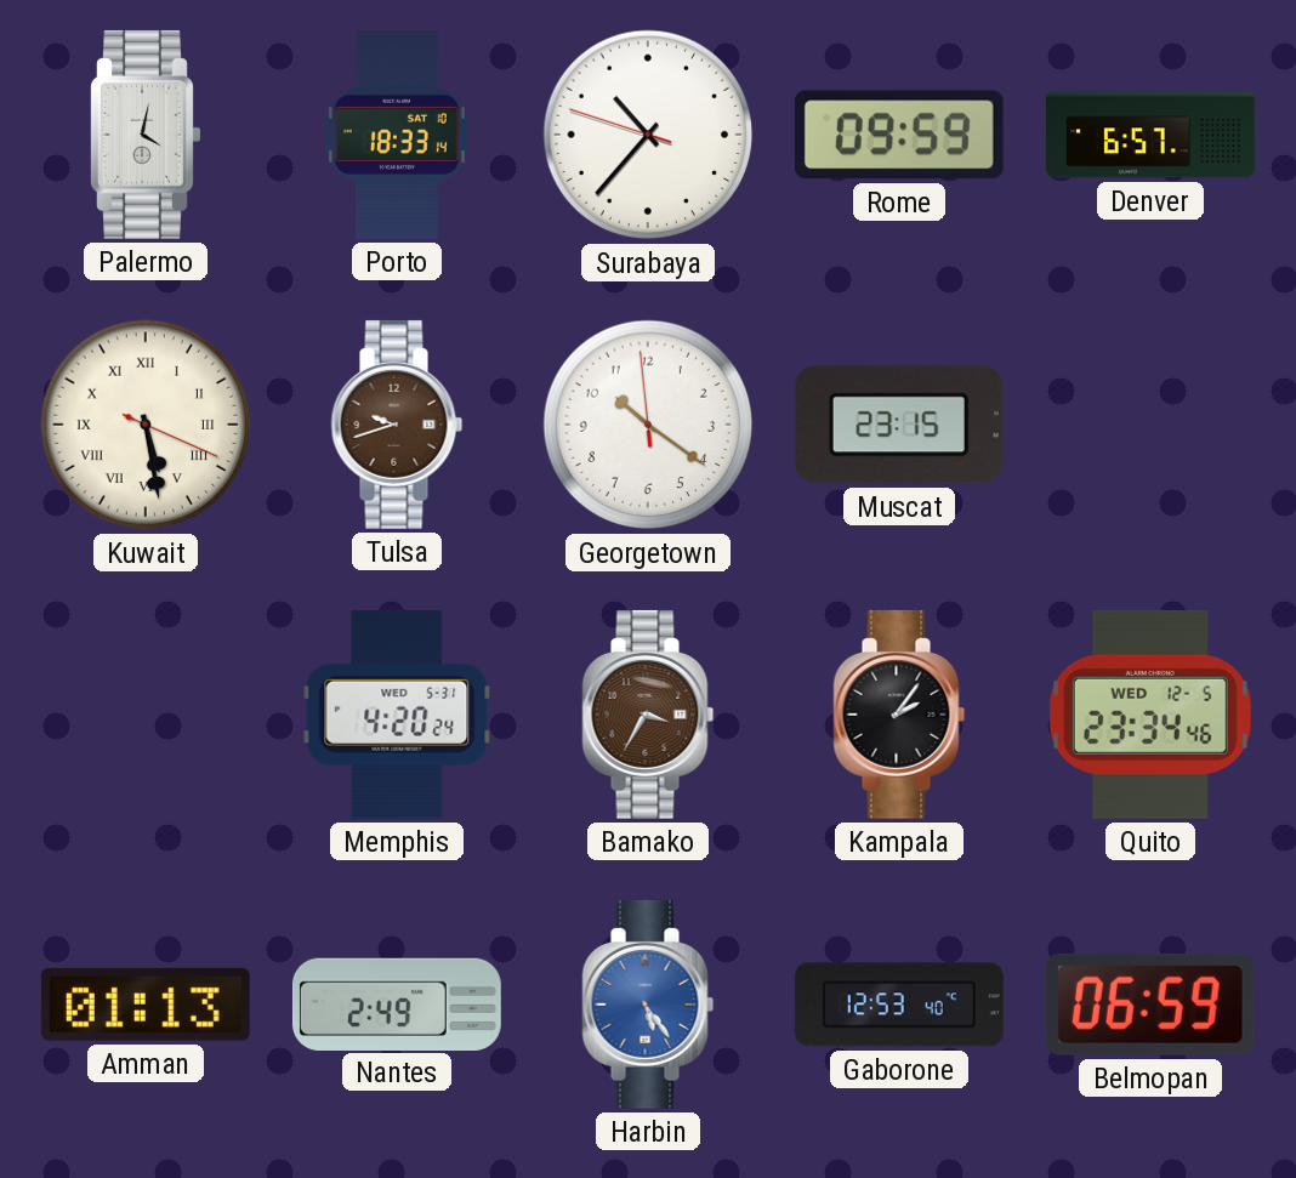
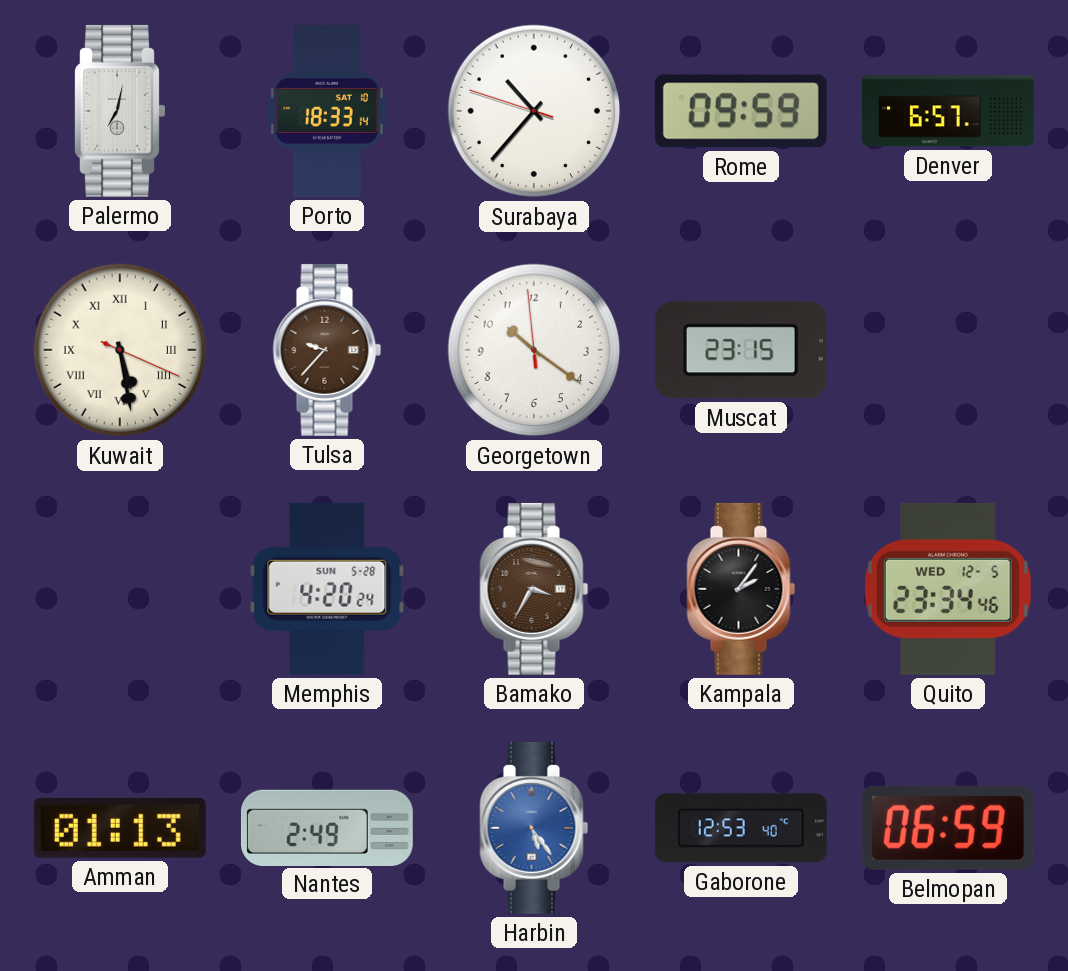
Palermo: 4:02 -> 7:02
Tulsa: 9:42 -> 9:37
Memphis date: WED 5-31 -> SUN 5-28
